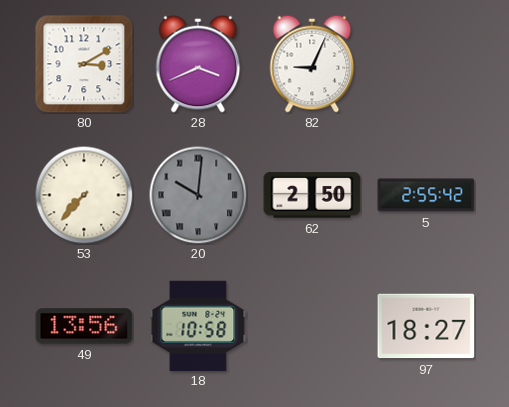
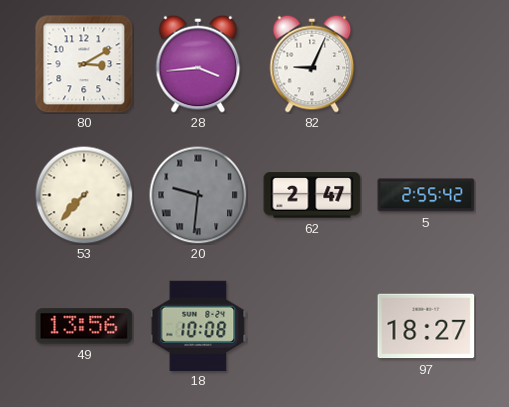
28: 3:41 -> 3:44
20: 10:01 -> 9:31
62: 2:50 -> 2:47
18: 10:58 -> 10:08
